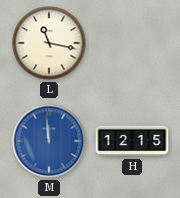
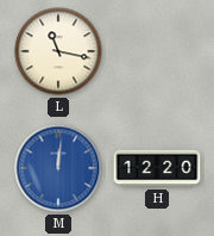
M: 11:59 -> 12:01
H: 12:15 -> 12:20
